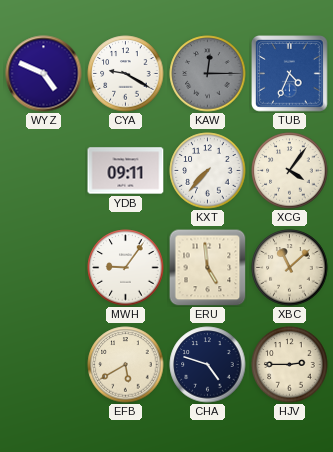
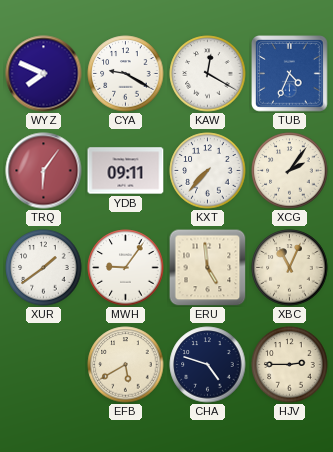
WYZ: 4:49 -> 7:49
KAW: 12:15 -> 12:20
KAW dial: grey -> white
TRQ: none -> 6:06
XCG: 4:06 -> 2:06
XUR: none -> 1:39
XBC: 11:08 -> 11:04
